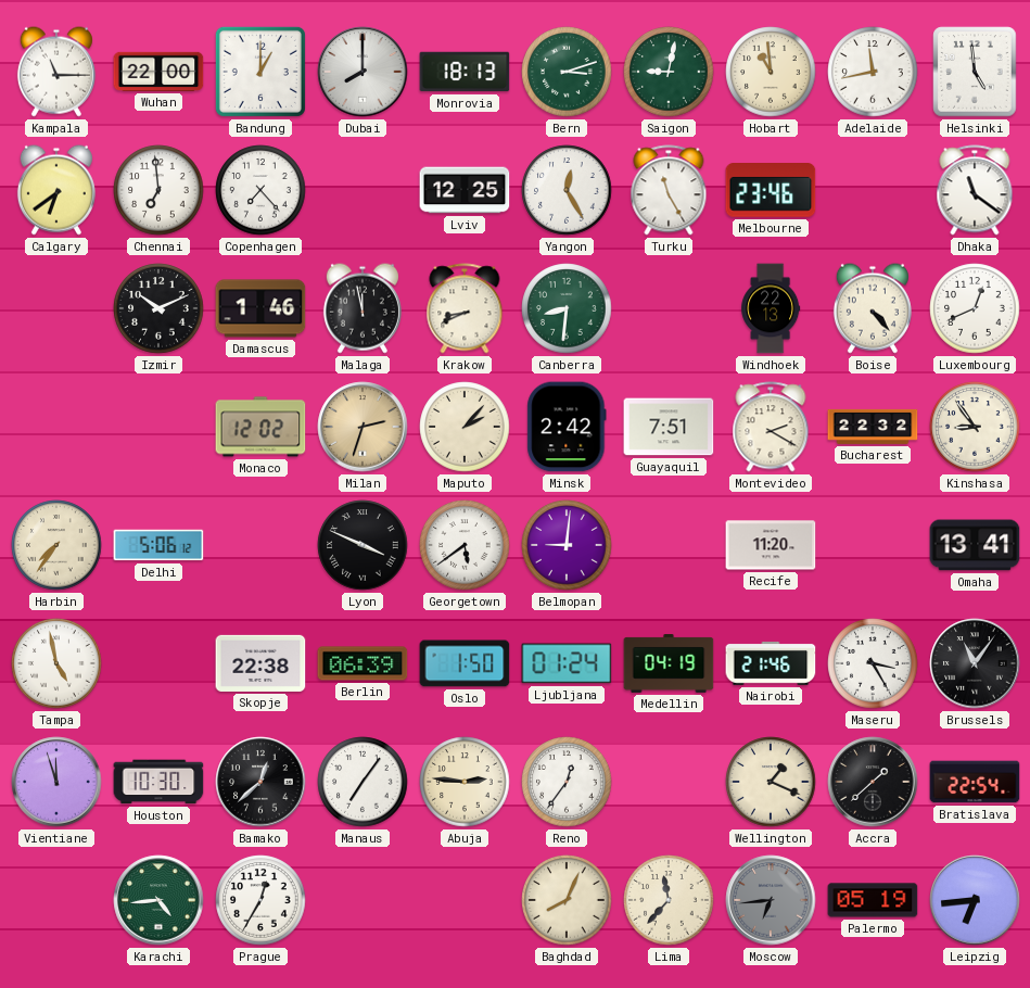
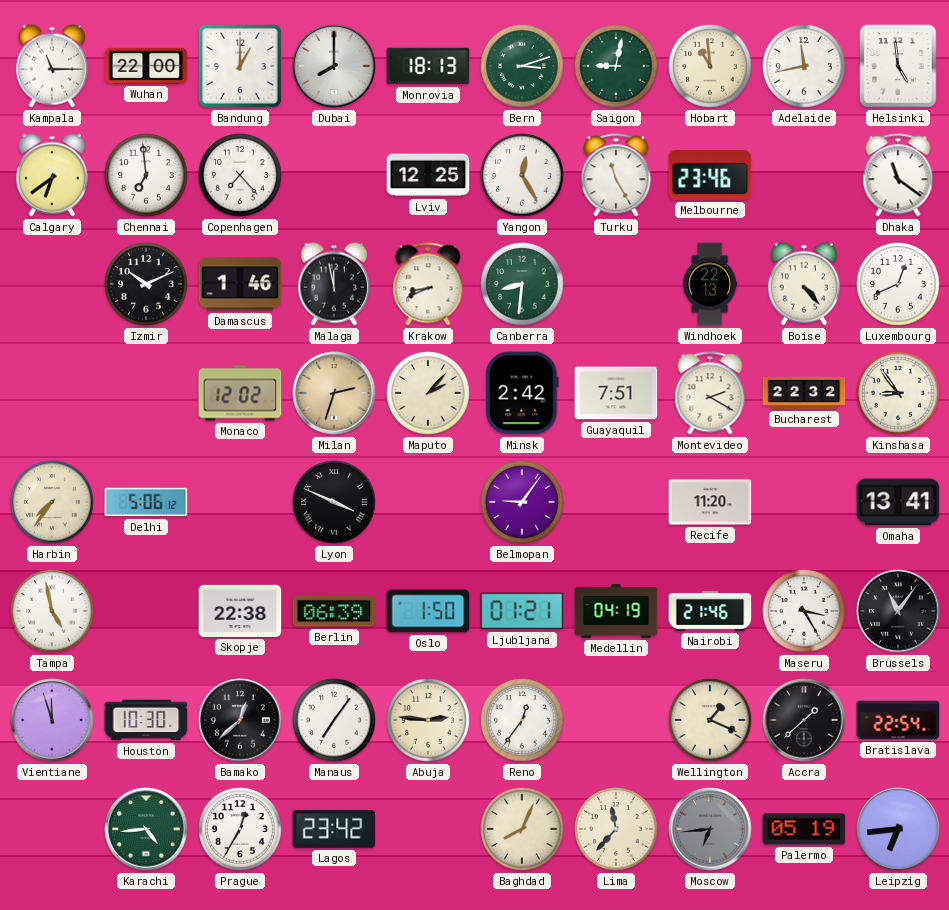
Georgetown: 5:39 -> none
Belmopan: 9:01 -> 9:06
Ljubljana: 01:24 -> 01:21
Lagos: none -> 23:42
